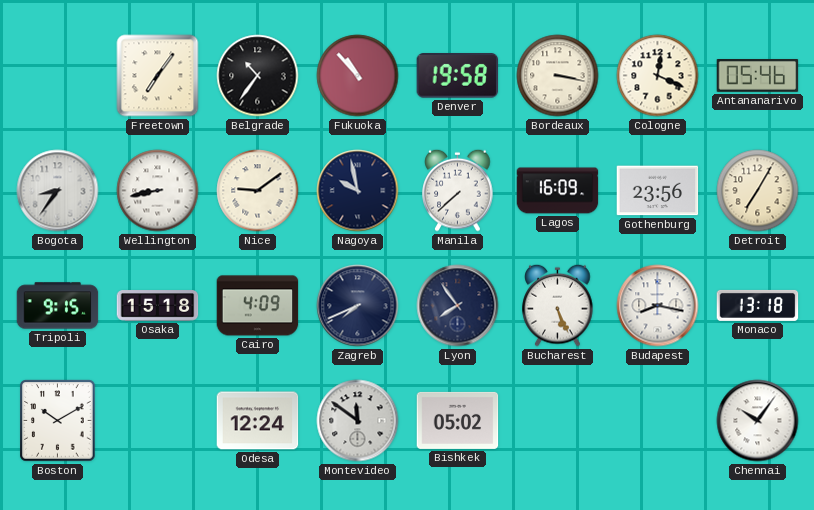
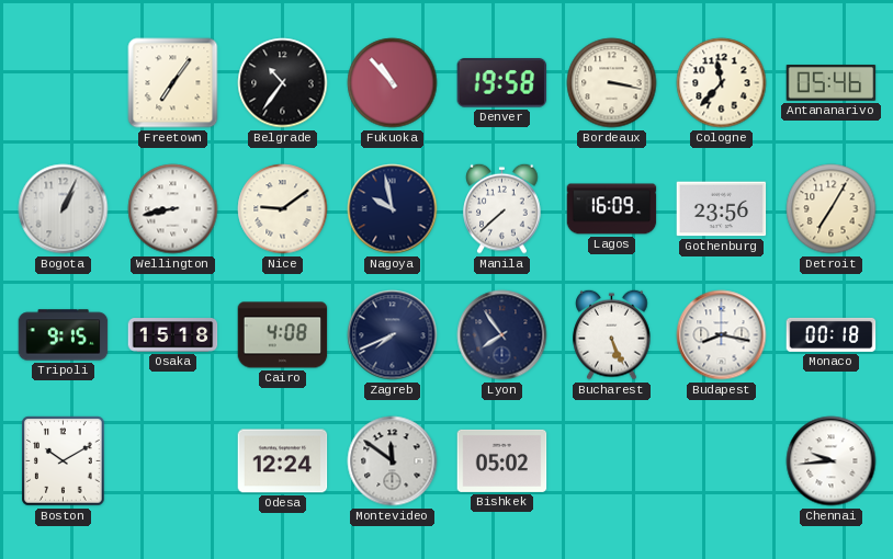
Cologne: 12:19 -> 11:37
Bogota: 8:36 -> 1:04
Cairo: 4:09 -> 4:08
Monaco: 13:18 -> 00:18
Chennai: 10:06 -> 9:44
